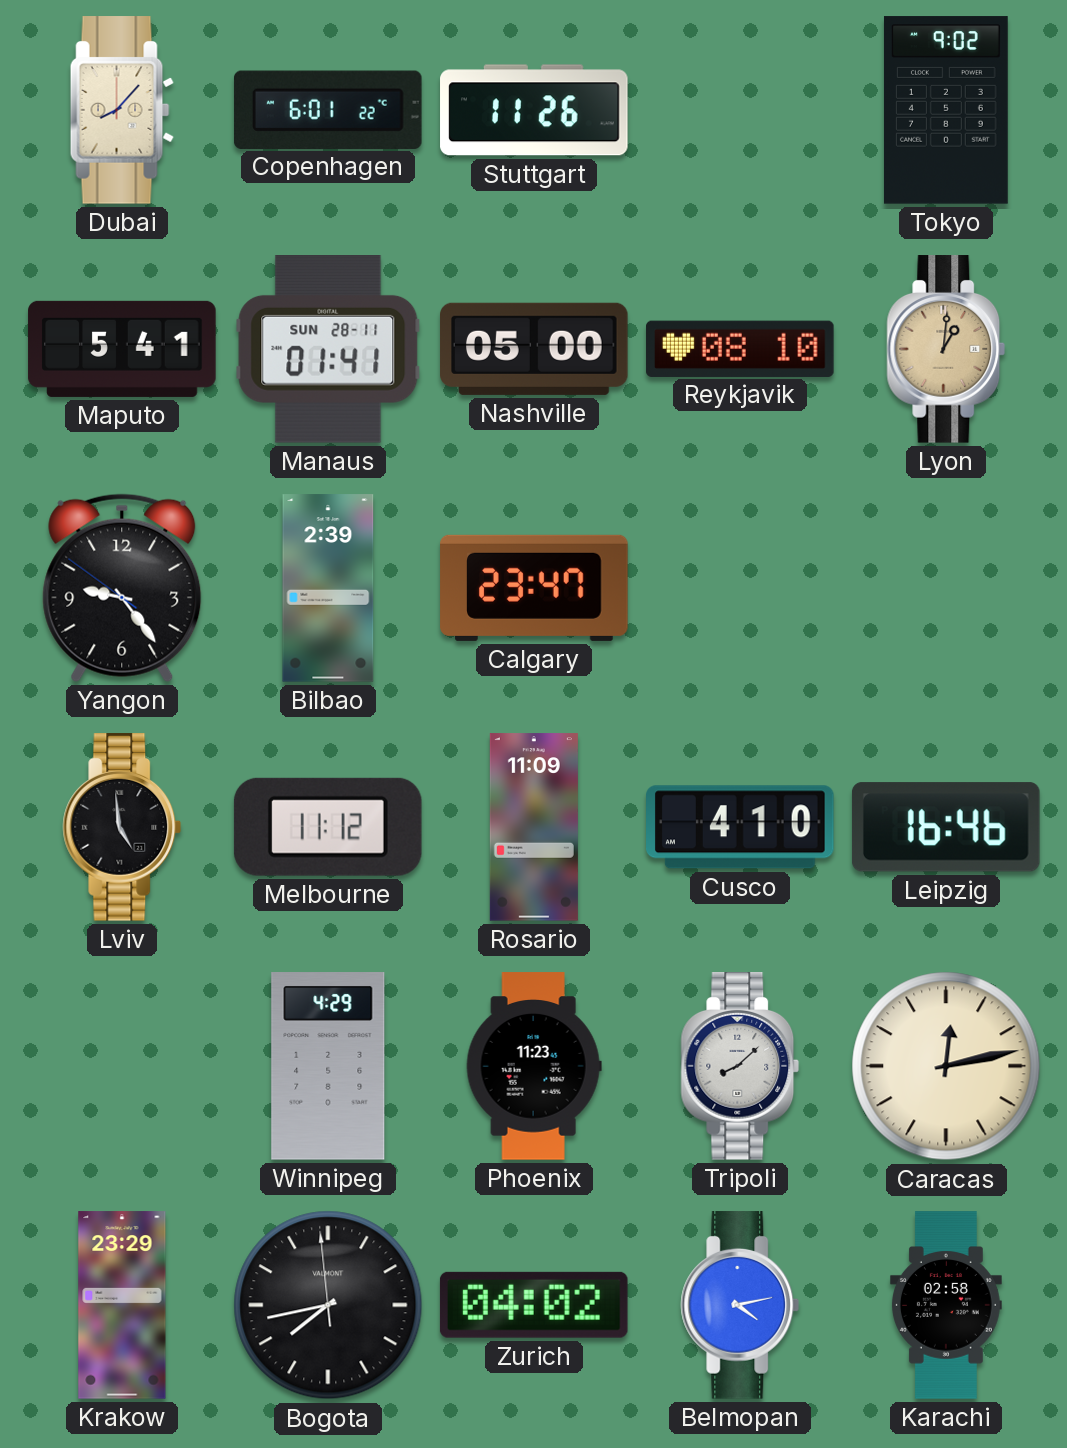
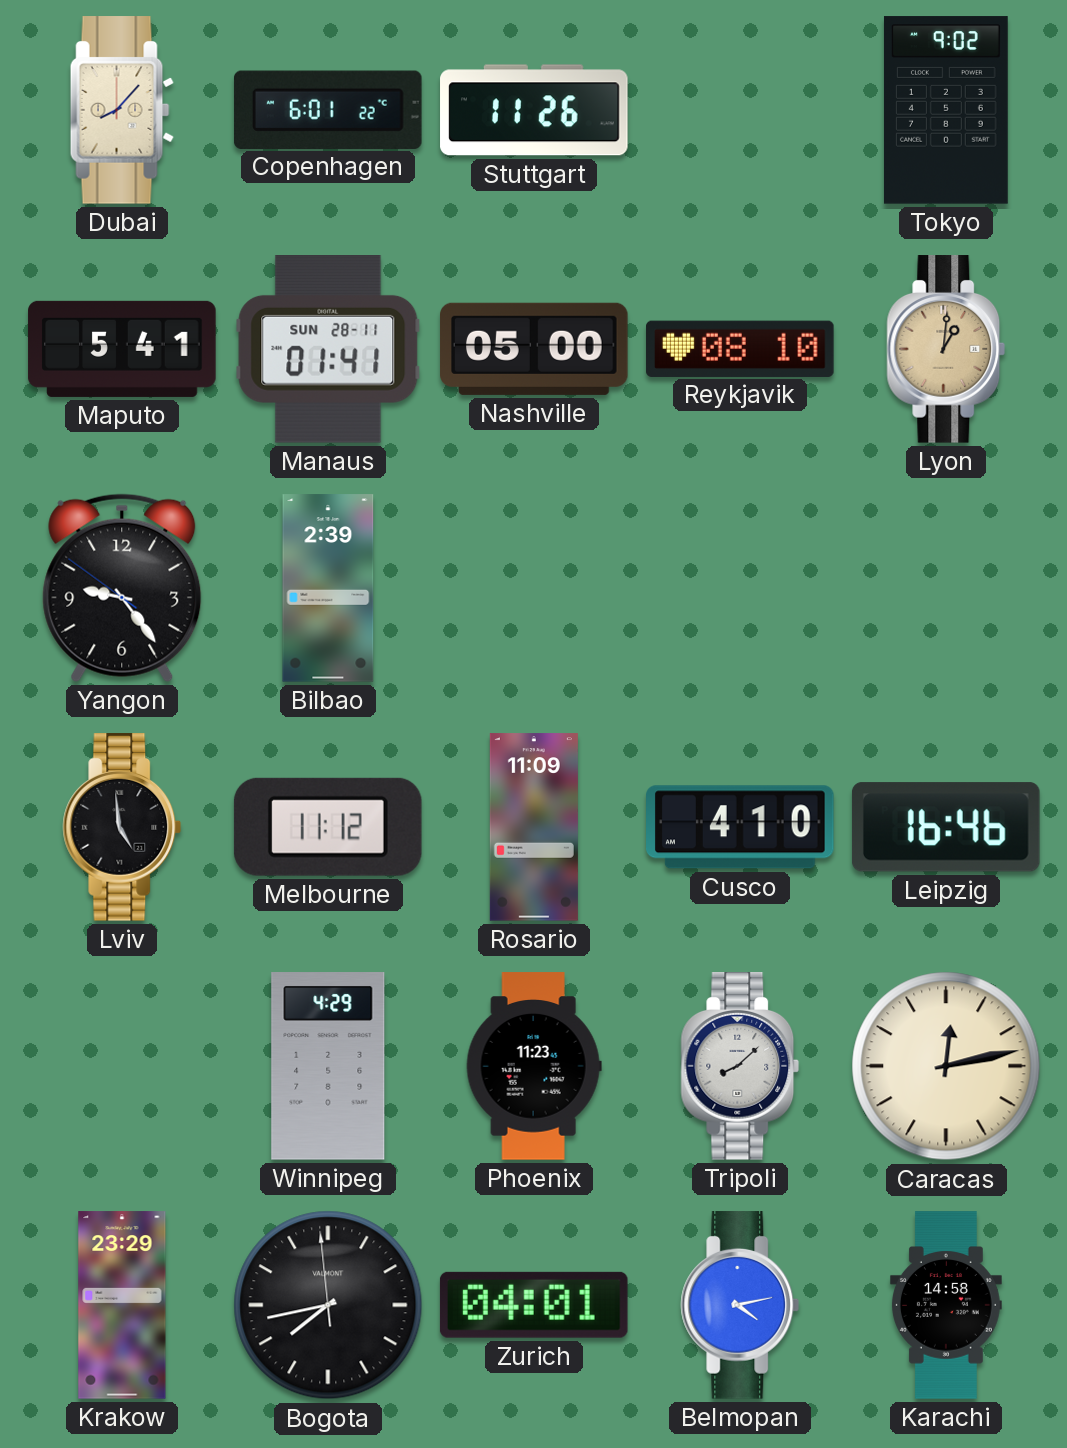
Calgary: 23:47 -> none
Zurich: 04:02 -> 04:01
Karachi: 02:58 -> 14:58
